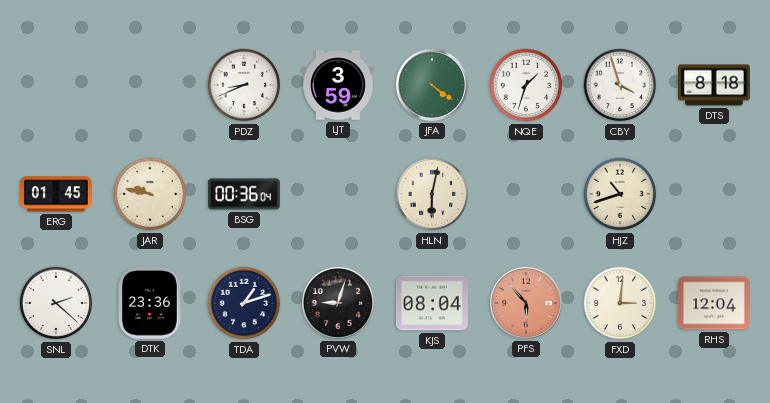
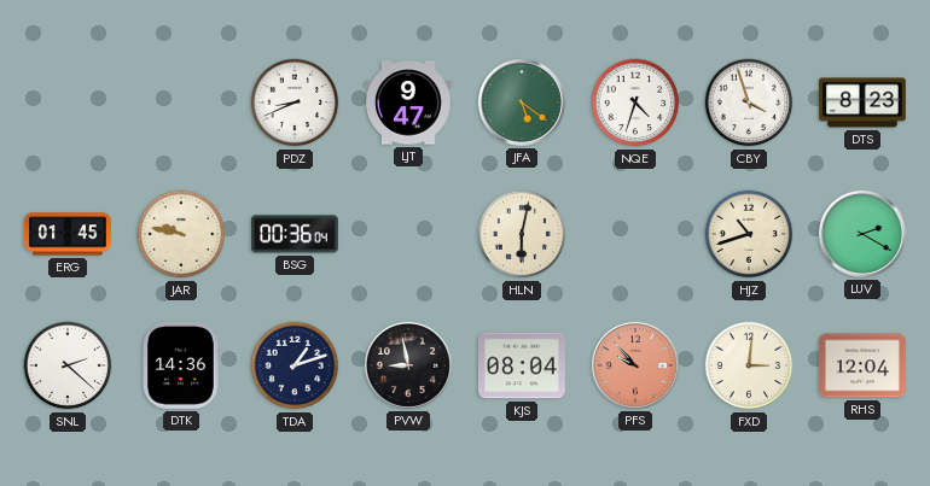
LJT: 3:59 -> 9:47
JFA: 4:21 -> 5:21
NQE: 1:33 -> 4:33
DTS: 8:18 -> 8:23
LUV: none -> 2:20
DTK: 23:36 -> 14:36
PVW: 9:03 -> 8:58
PFS: 5:53 -> 9:53
